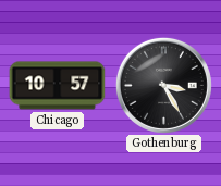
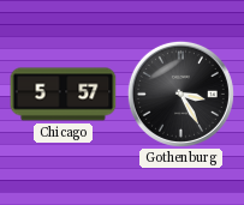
Chicago: 10:57 -> 5:57
